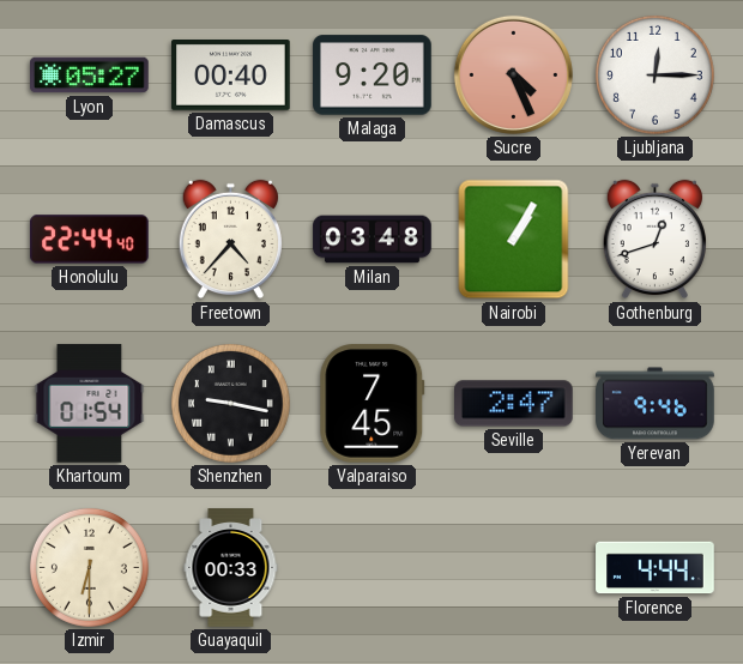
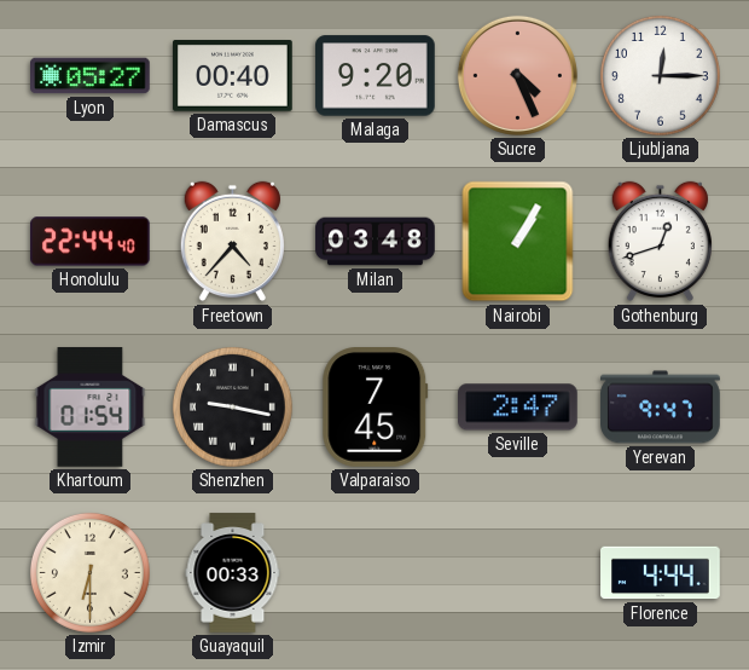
Yerevan: 9:46 -> 9:47
